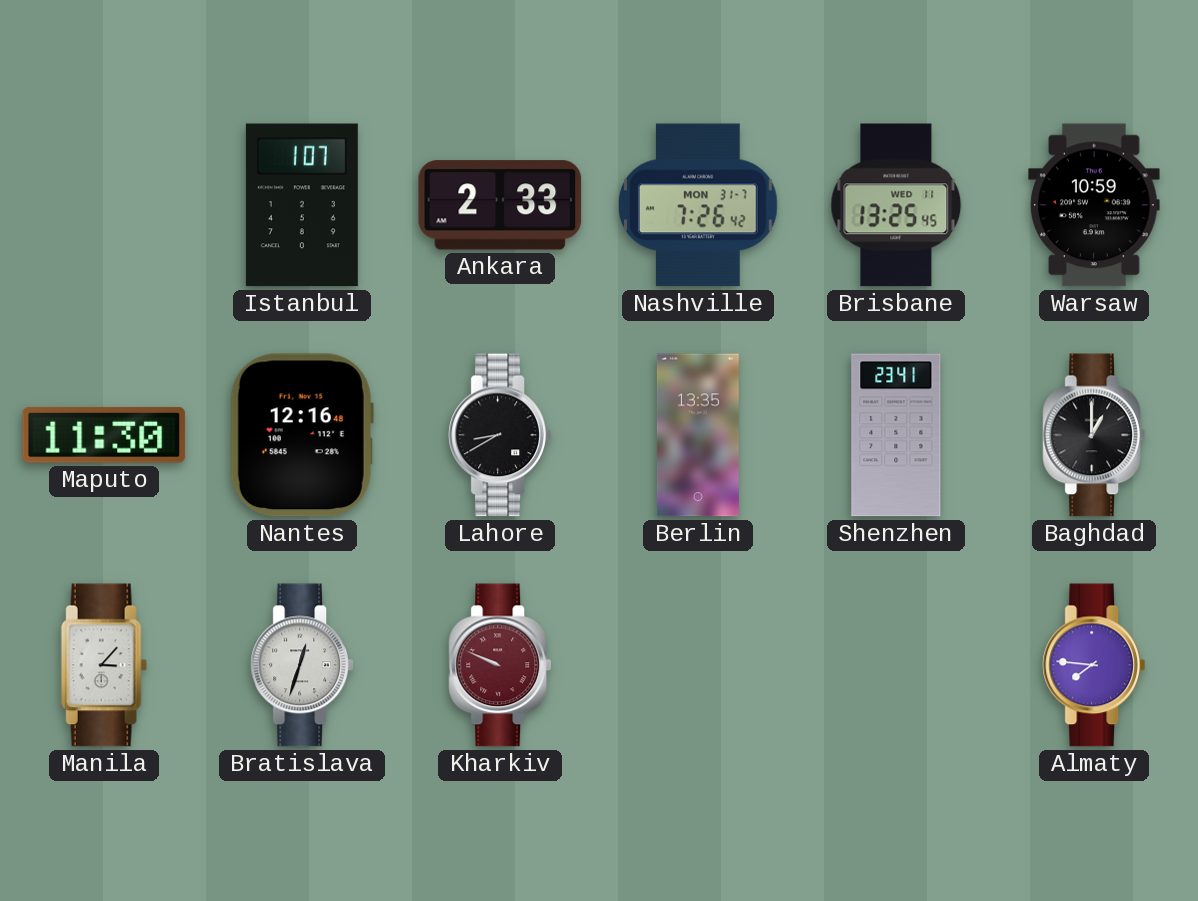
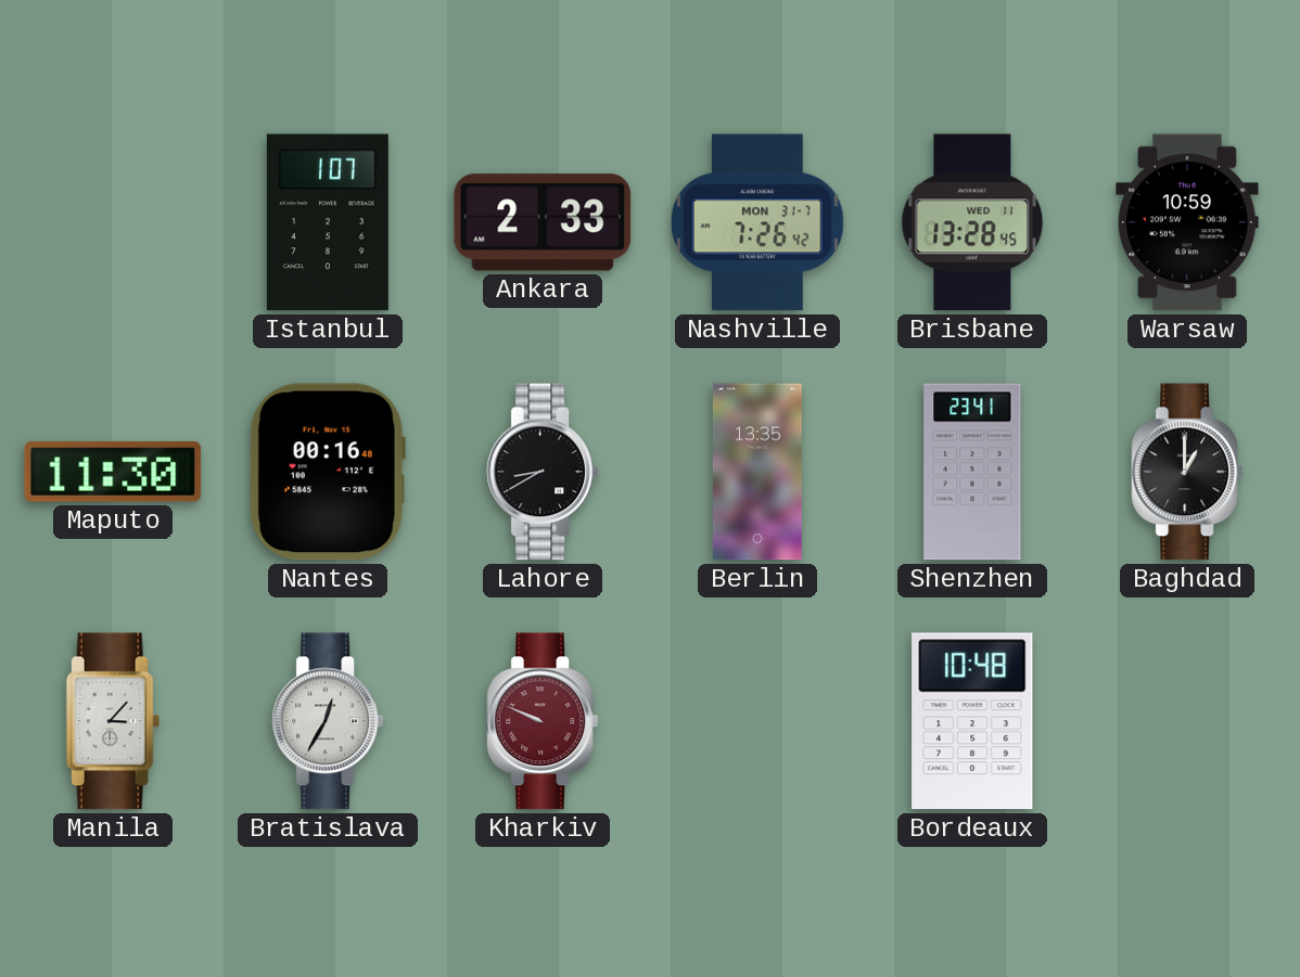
Brisbane: 13:25 -> 13:28
Nantes: 12:16 -> 00:16
Bratislava: 12:33 -> 12:35
Bordeaux: none -> 10:48
Almaty: 7:46 -> none
